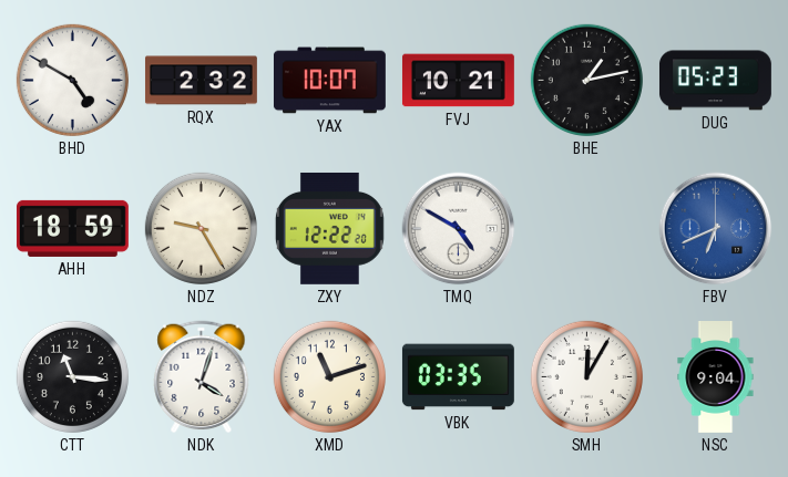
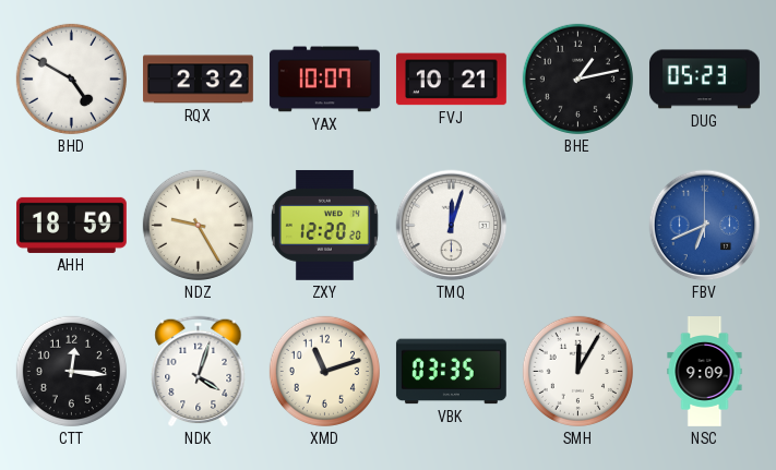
ZXY: 12:22 -> 12:20
TMQ: 4:50 -> 12:03
CTT: 11:16 -> 12:16
NSC: 9:04 -> 9:09
